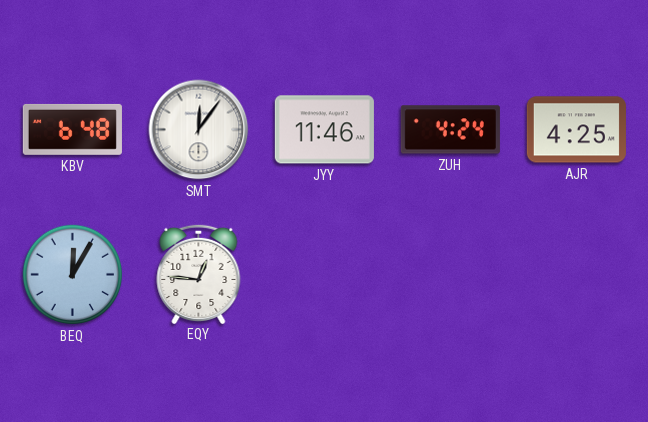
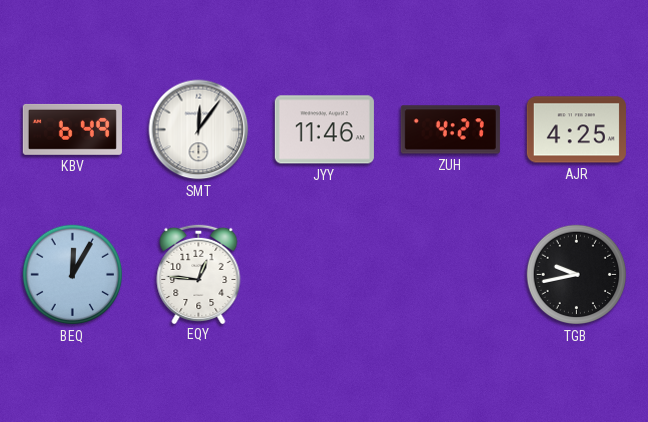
KBV: 6:48 -> 6:49
ZUH: 4:24 -> 4:27
TGB: none -> 9:43
